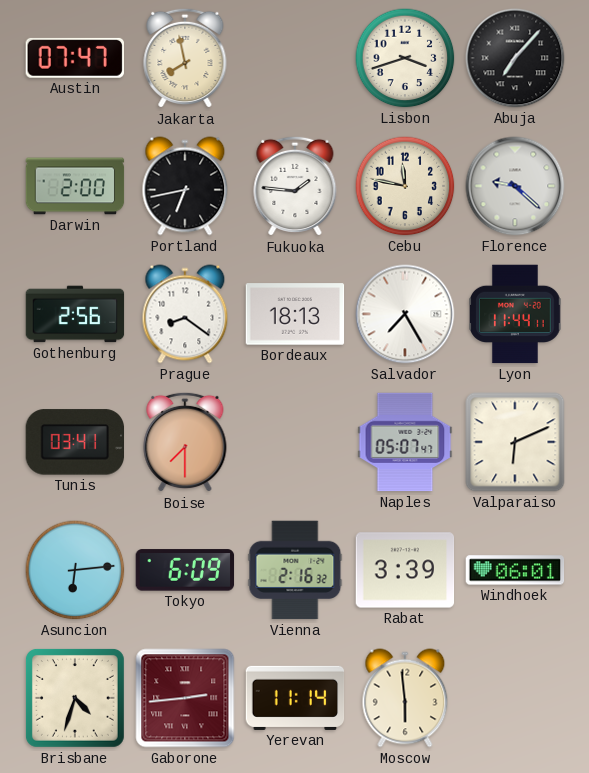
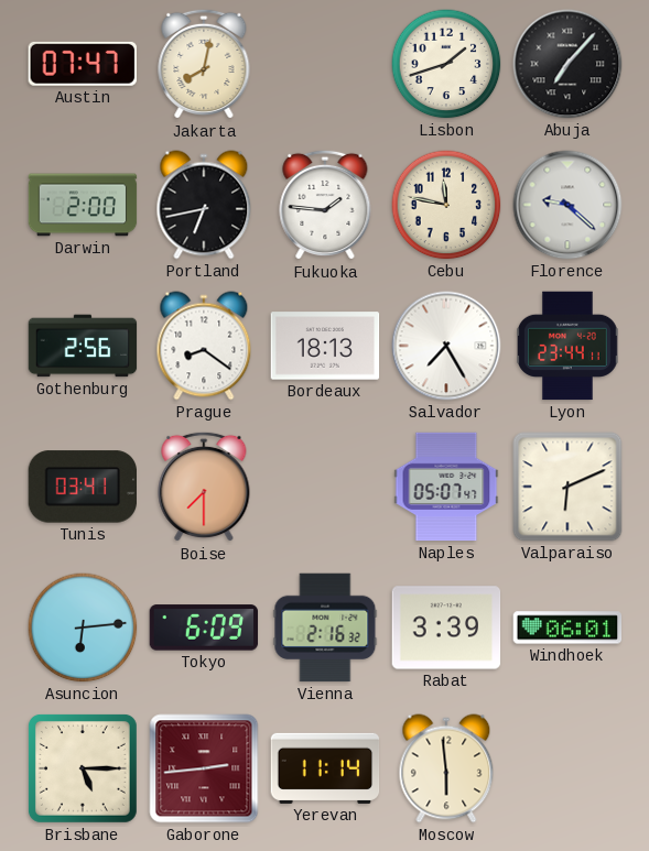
Jakarta: 7:58 -> 8:02
Lisbon: 3:42 -> 1:42
Lyon: 11:44 -> 23:44
Brisbane: 4:33 -> 5:15
